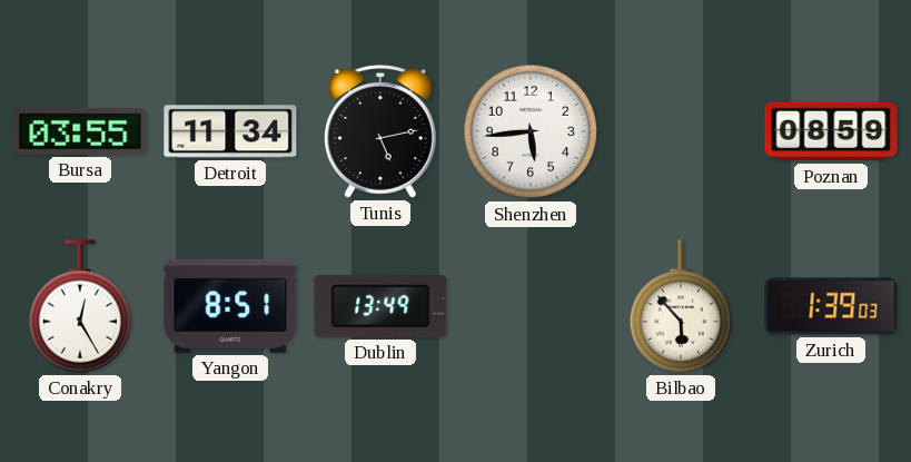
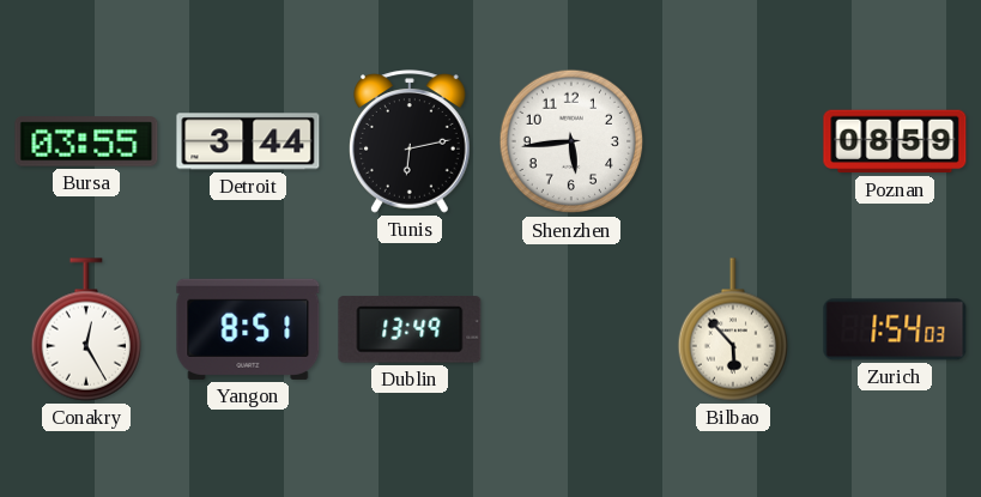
Detroit: 11:34 -> 3:44
Tunis: 5:13 -> 6:13
Zurich: 1:39 -> 1:54
